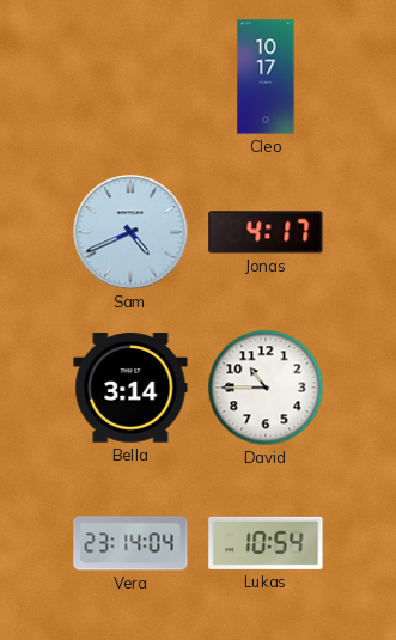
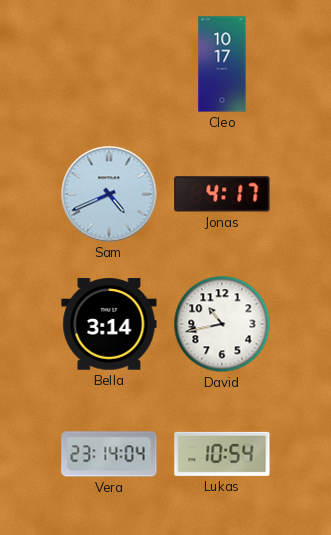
David: 10:45 -> 10:43
